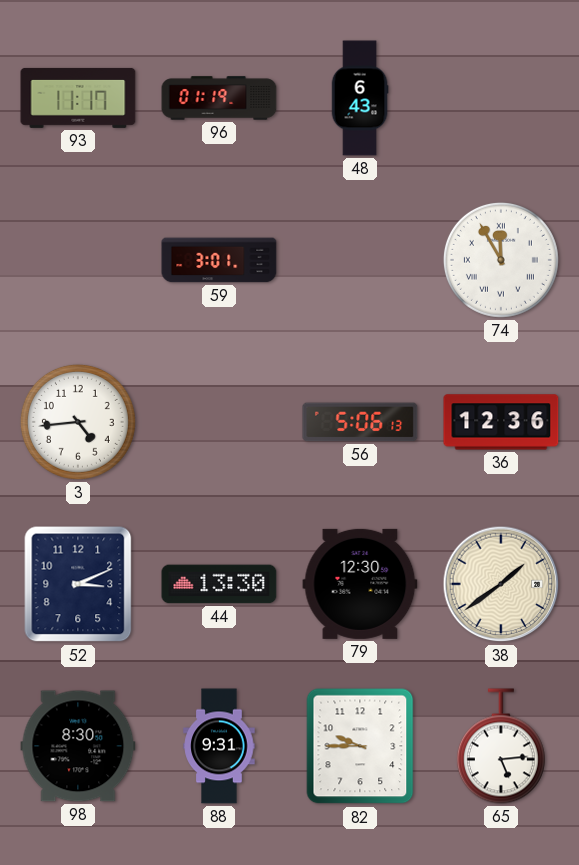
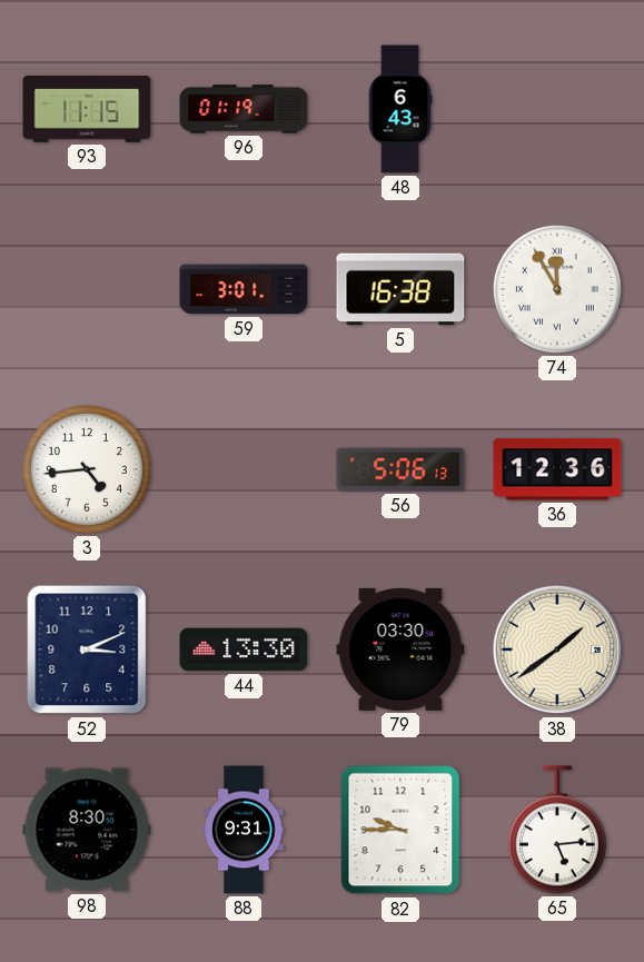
93: 11:17 -> 11:15
5: none -> 16:38
79: 12:30 -> 03:30
